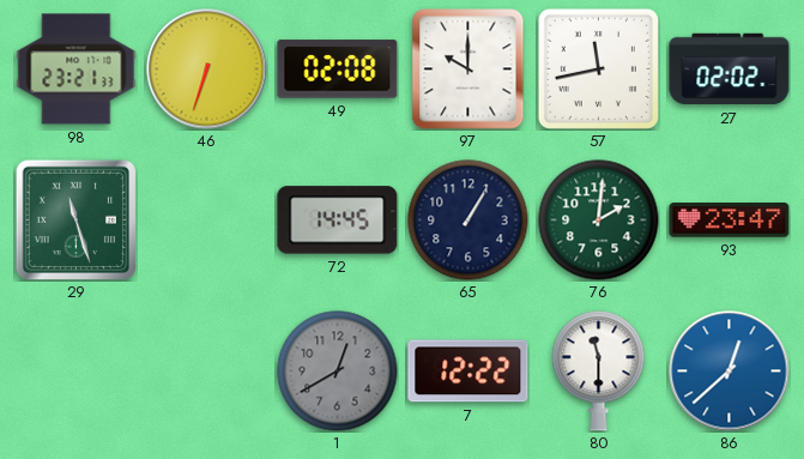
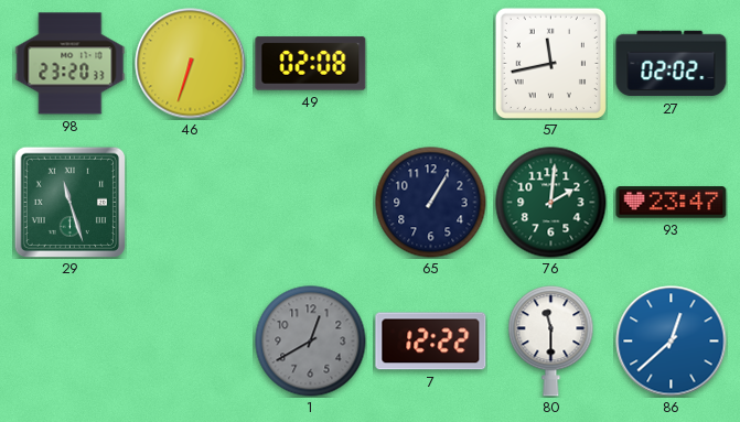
98: 23:21 -> 23:20
97: 10:00 -> none
72: 14:45 -> none
